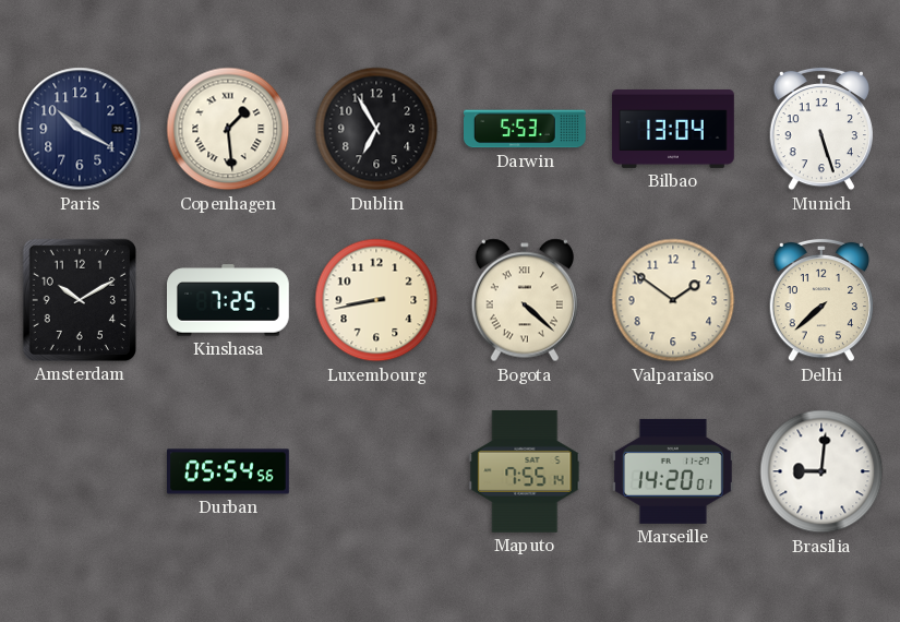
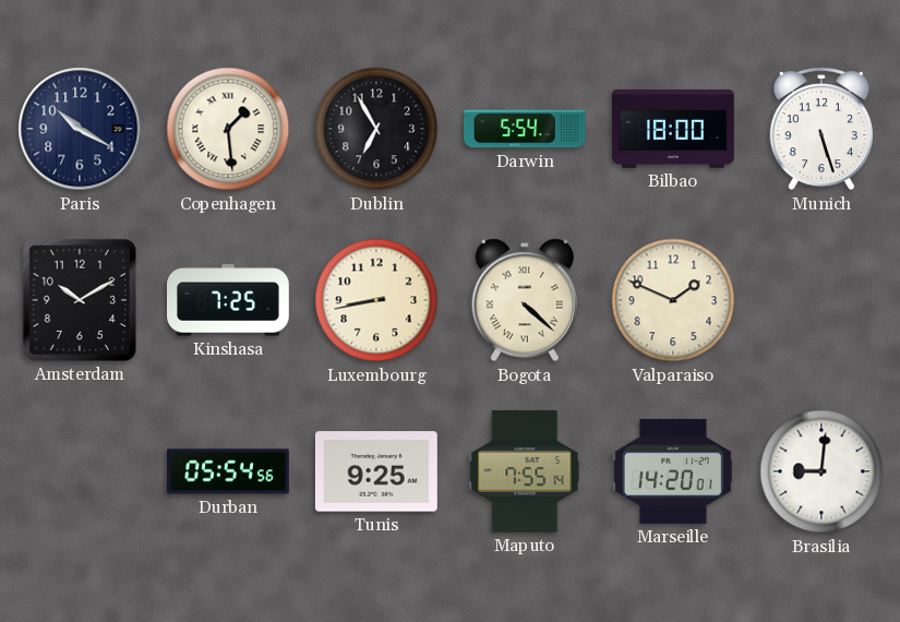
Darwin: 5:53 -> 5:54
Bilbao: 13:04 -> 18:00
Valparaiso: 1:51 -> 1:49
Delhi: 7:38 -> none
Tunis: none -> 9:25
